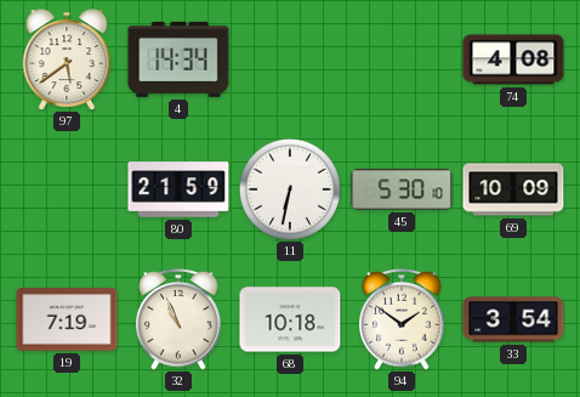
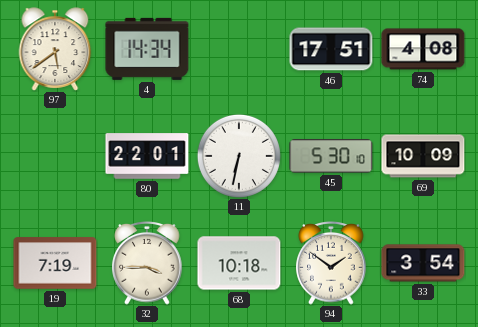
46: none -> 17:51
80: 21:59 -> 22:01
32: 10:56 -> 3:45
